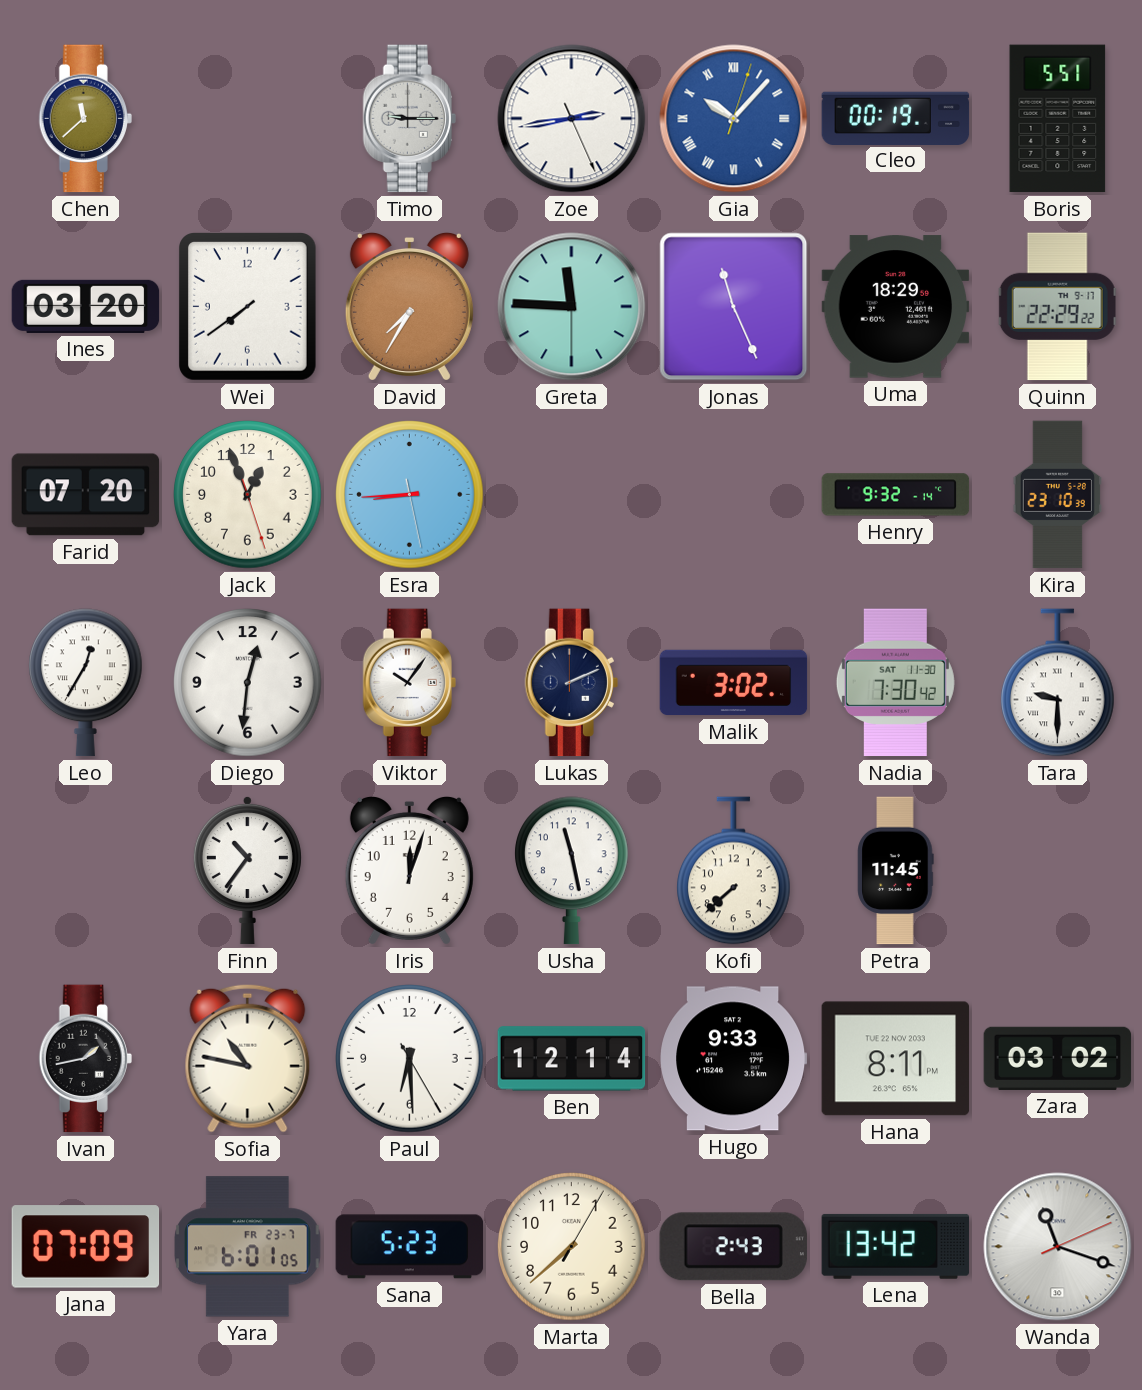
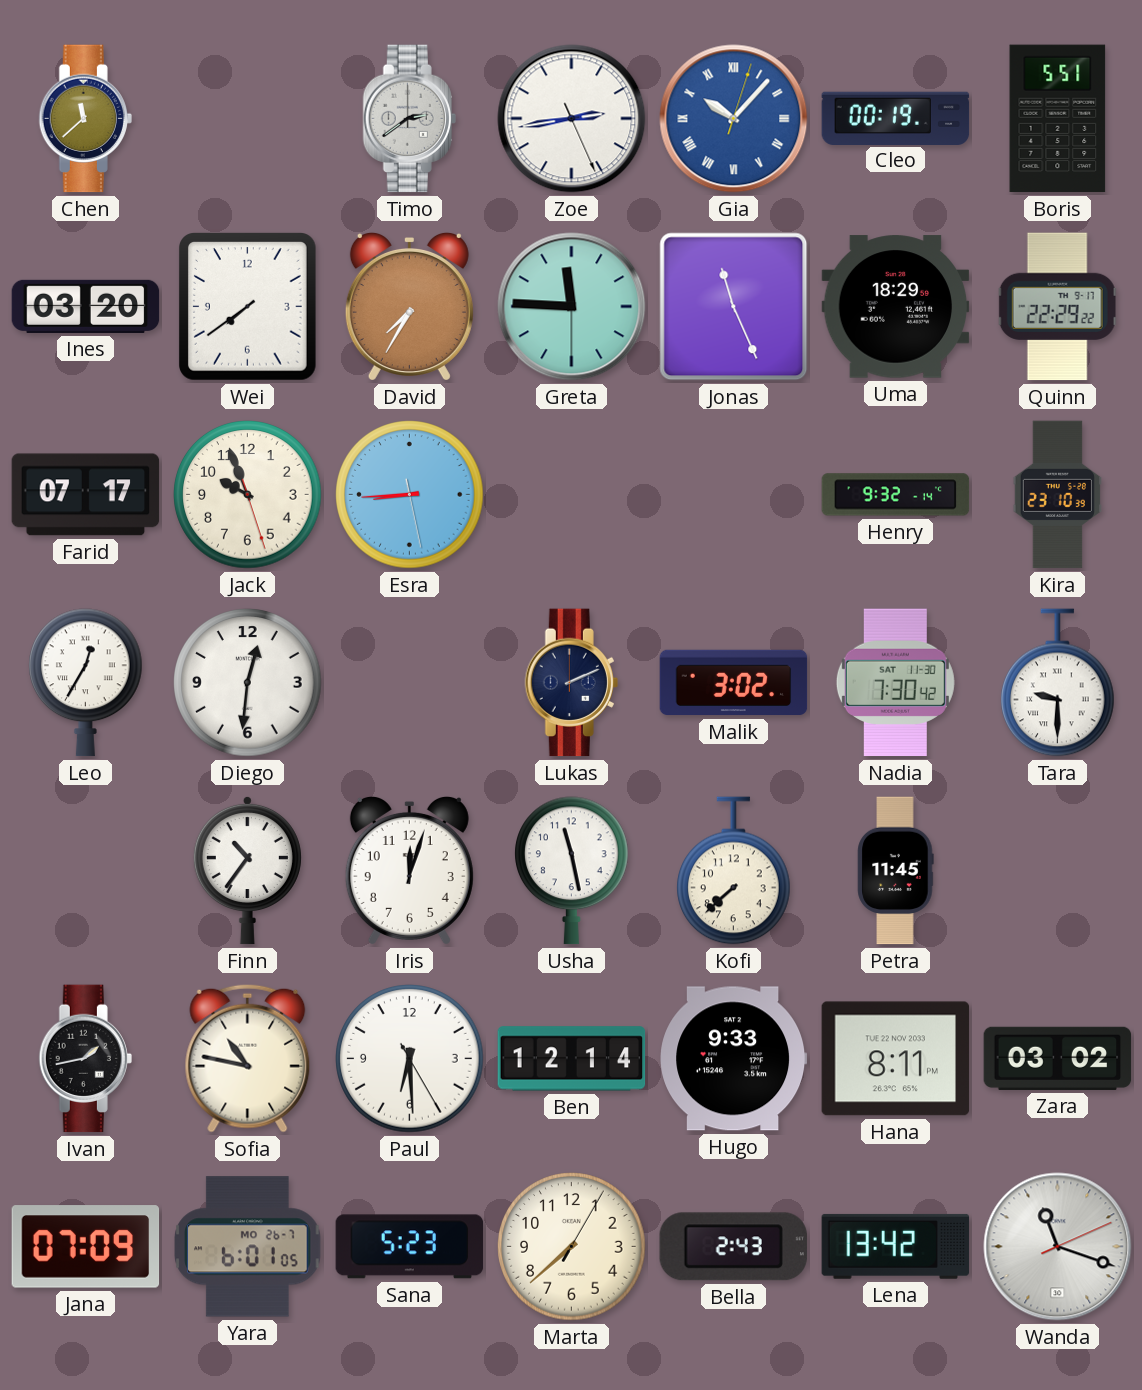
Timo: 9:15 -> 2:39
Farid: 07:20 -> 07:17
Jack: 12:56 -> 9:56
Viktor: 10:06 -> none
Yara date: FR 23-7 -> MO 26-7
